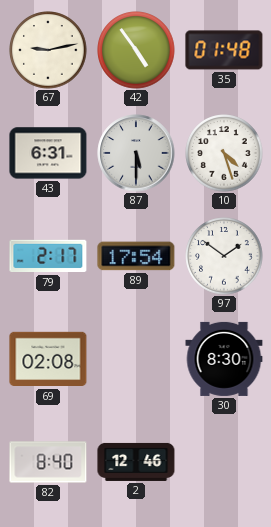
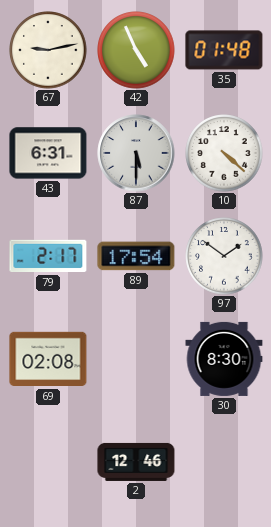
42: 4:54 -> 4:56
10: 4:27 -> 4:22
82: 8:40 -> none
